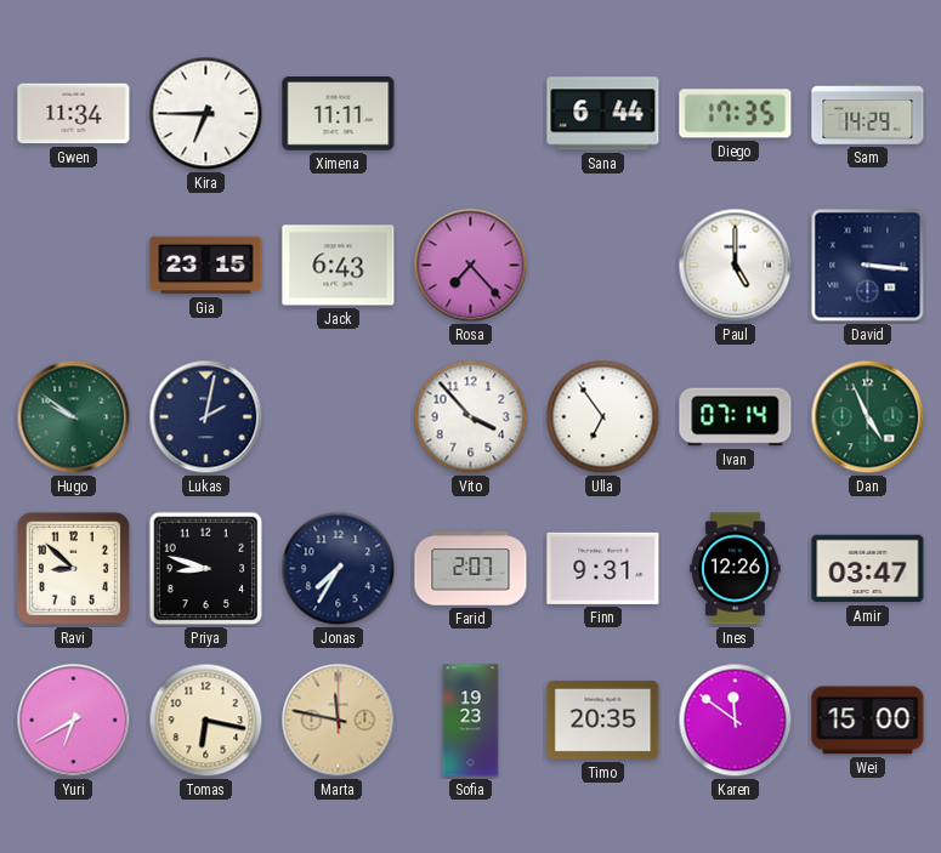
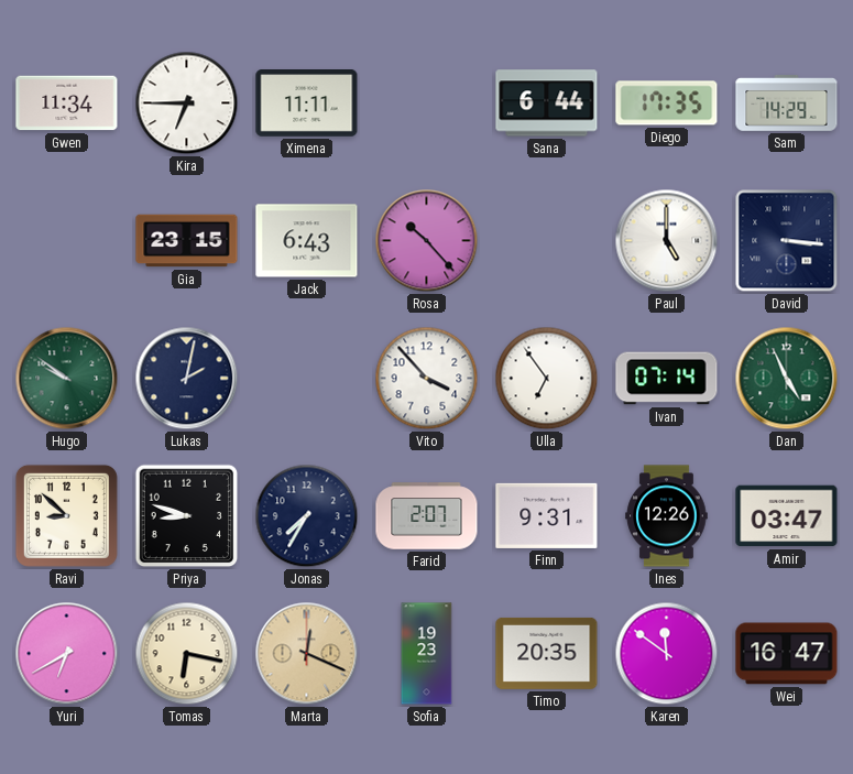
Rosa: 7:23 -> 10:23
Marta: 11:47 -> 12:19
Wei: 15:00 -> 16:47
